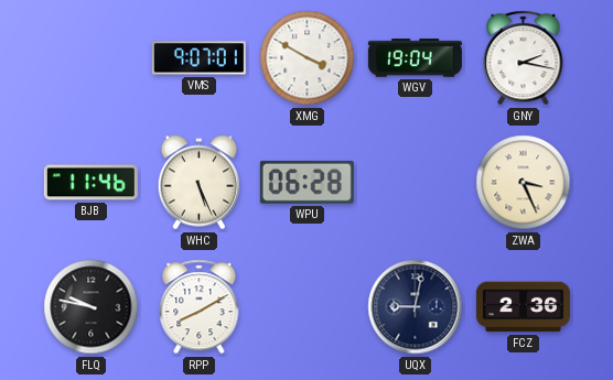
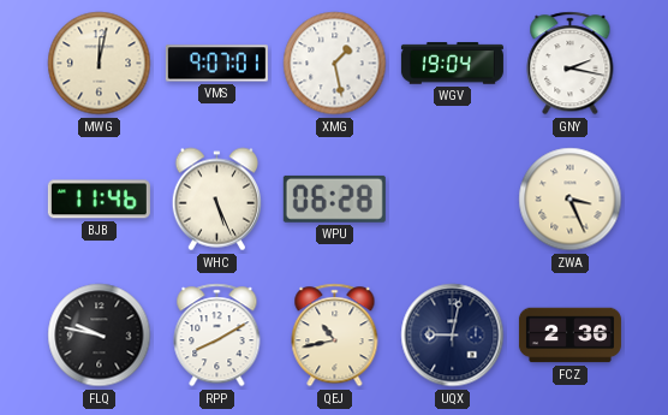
MWG: none -> 12:02
XMG: 3:50 -> 1:28
QEJ: none -> 10:43
